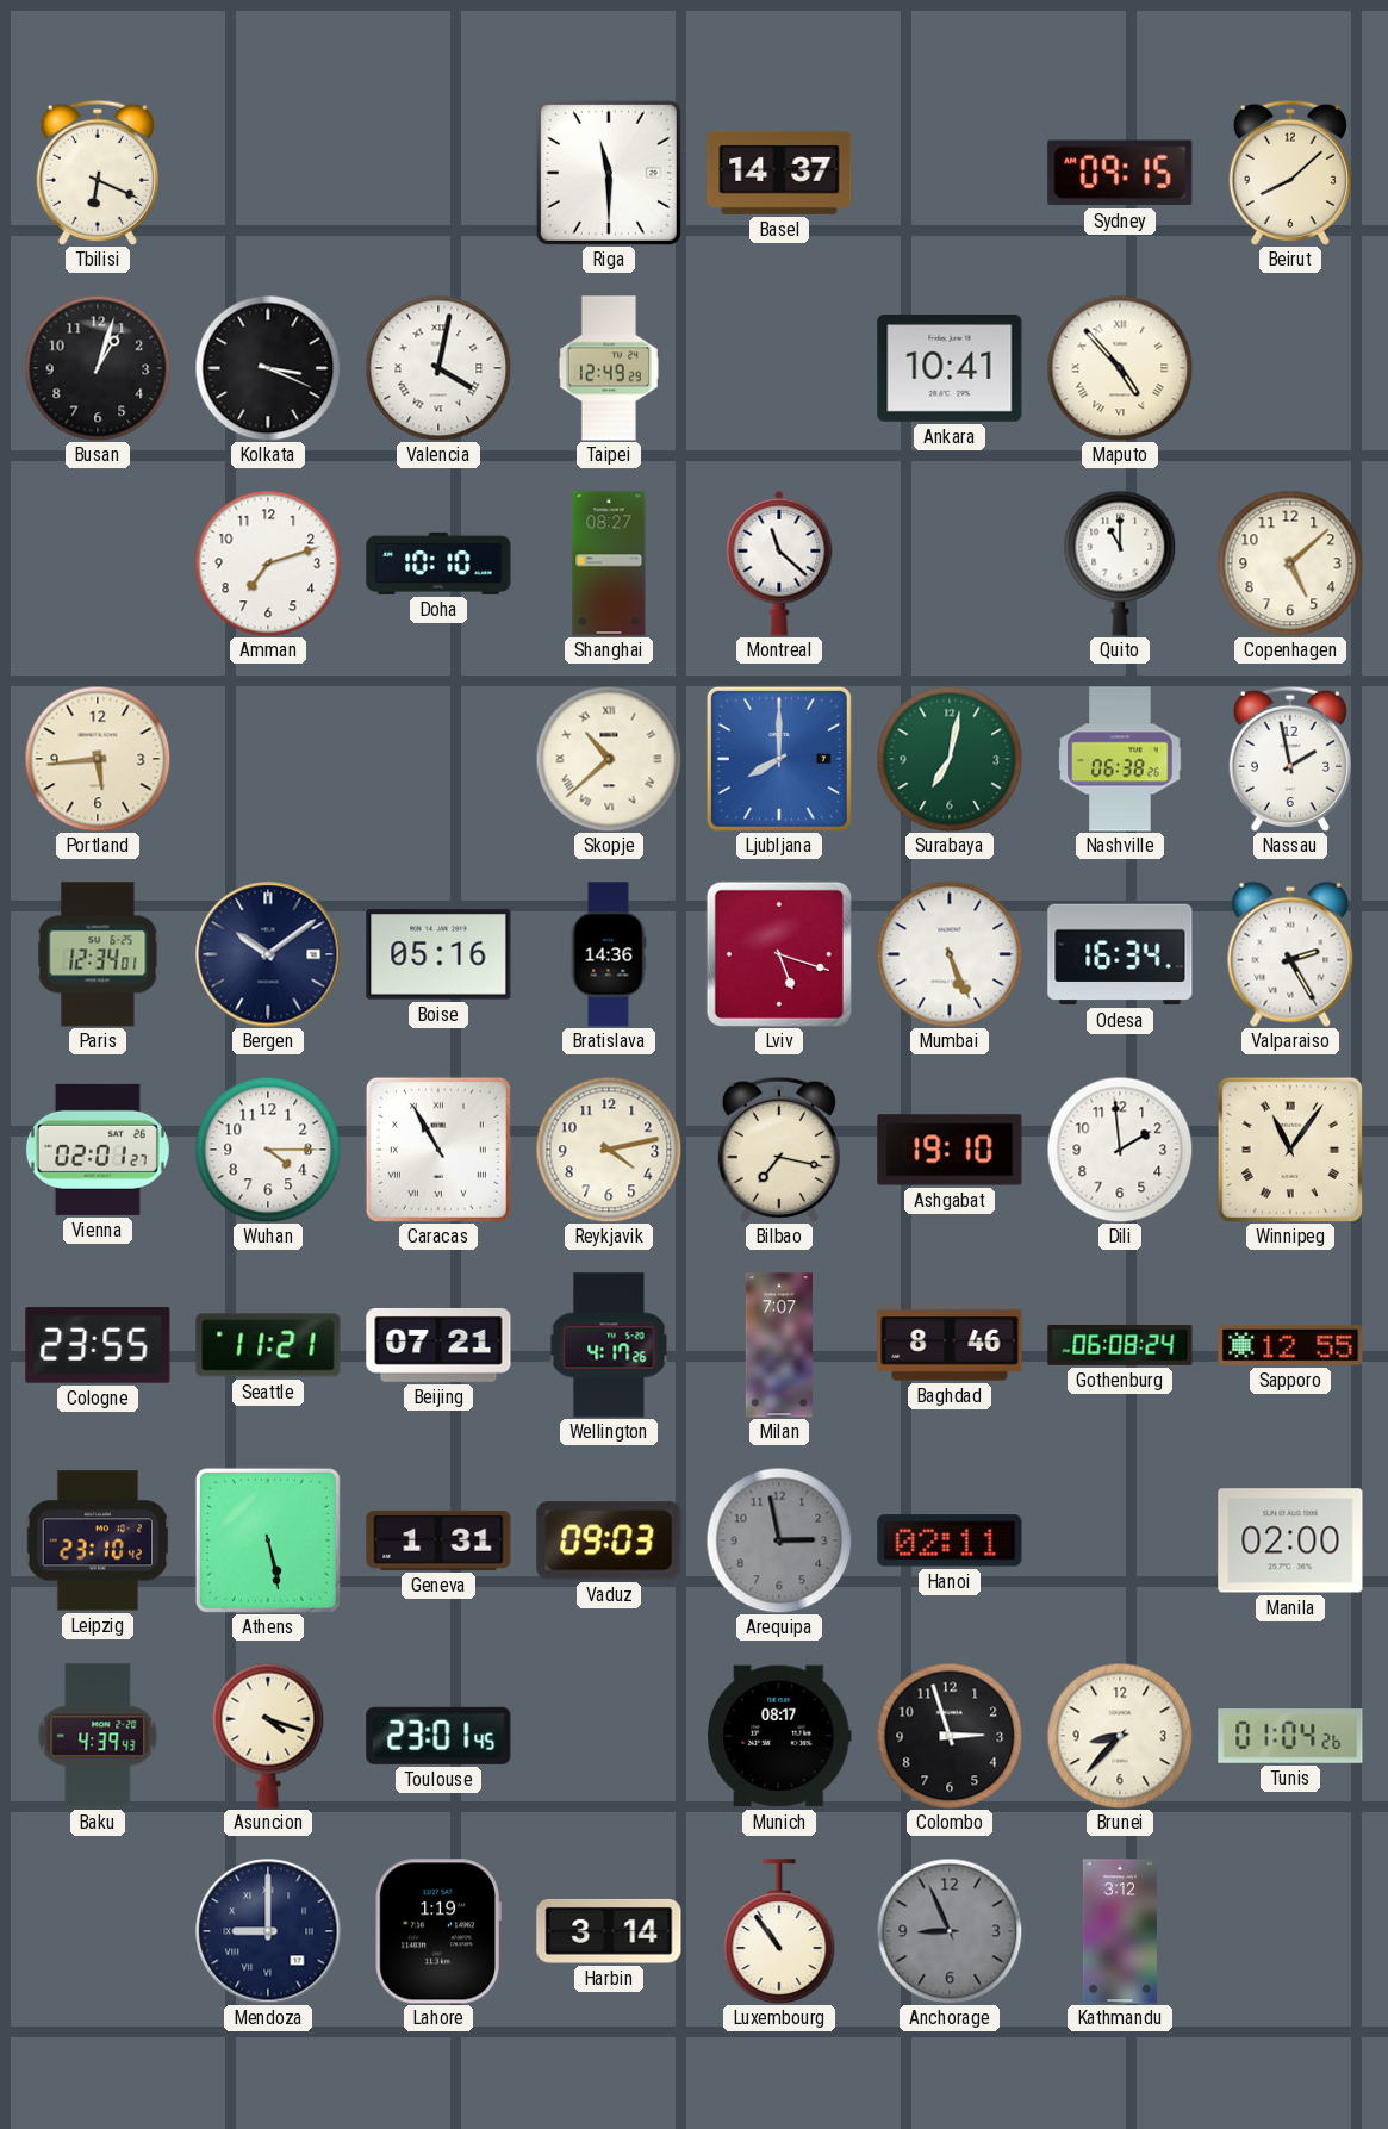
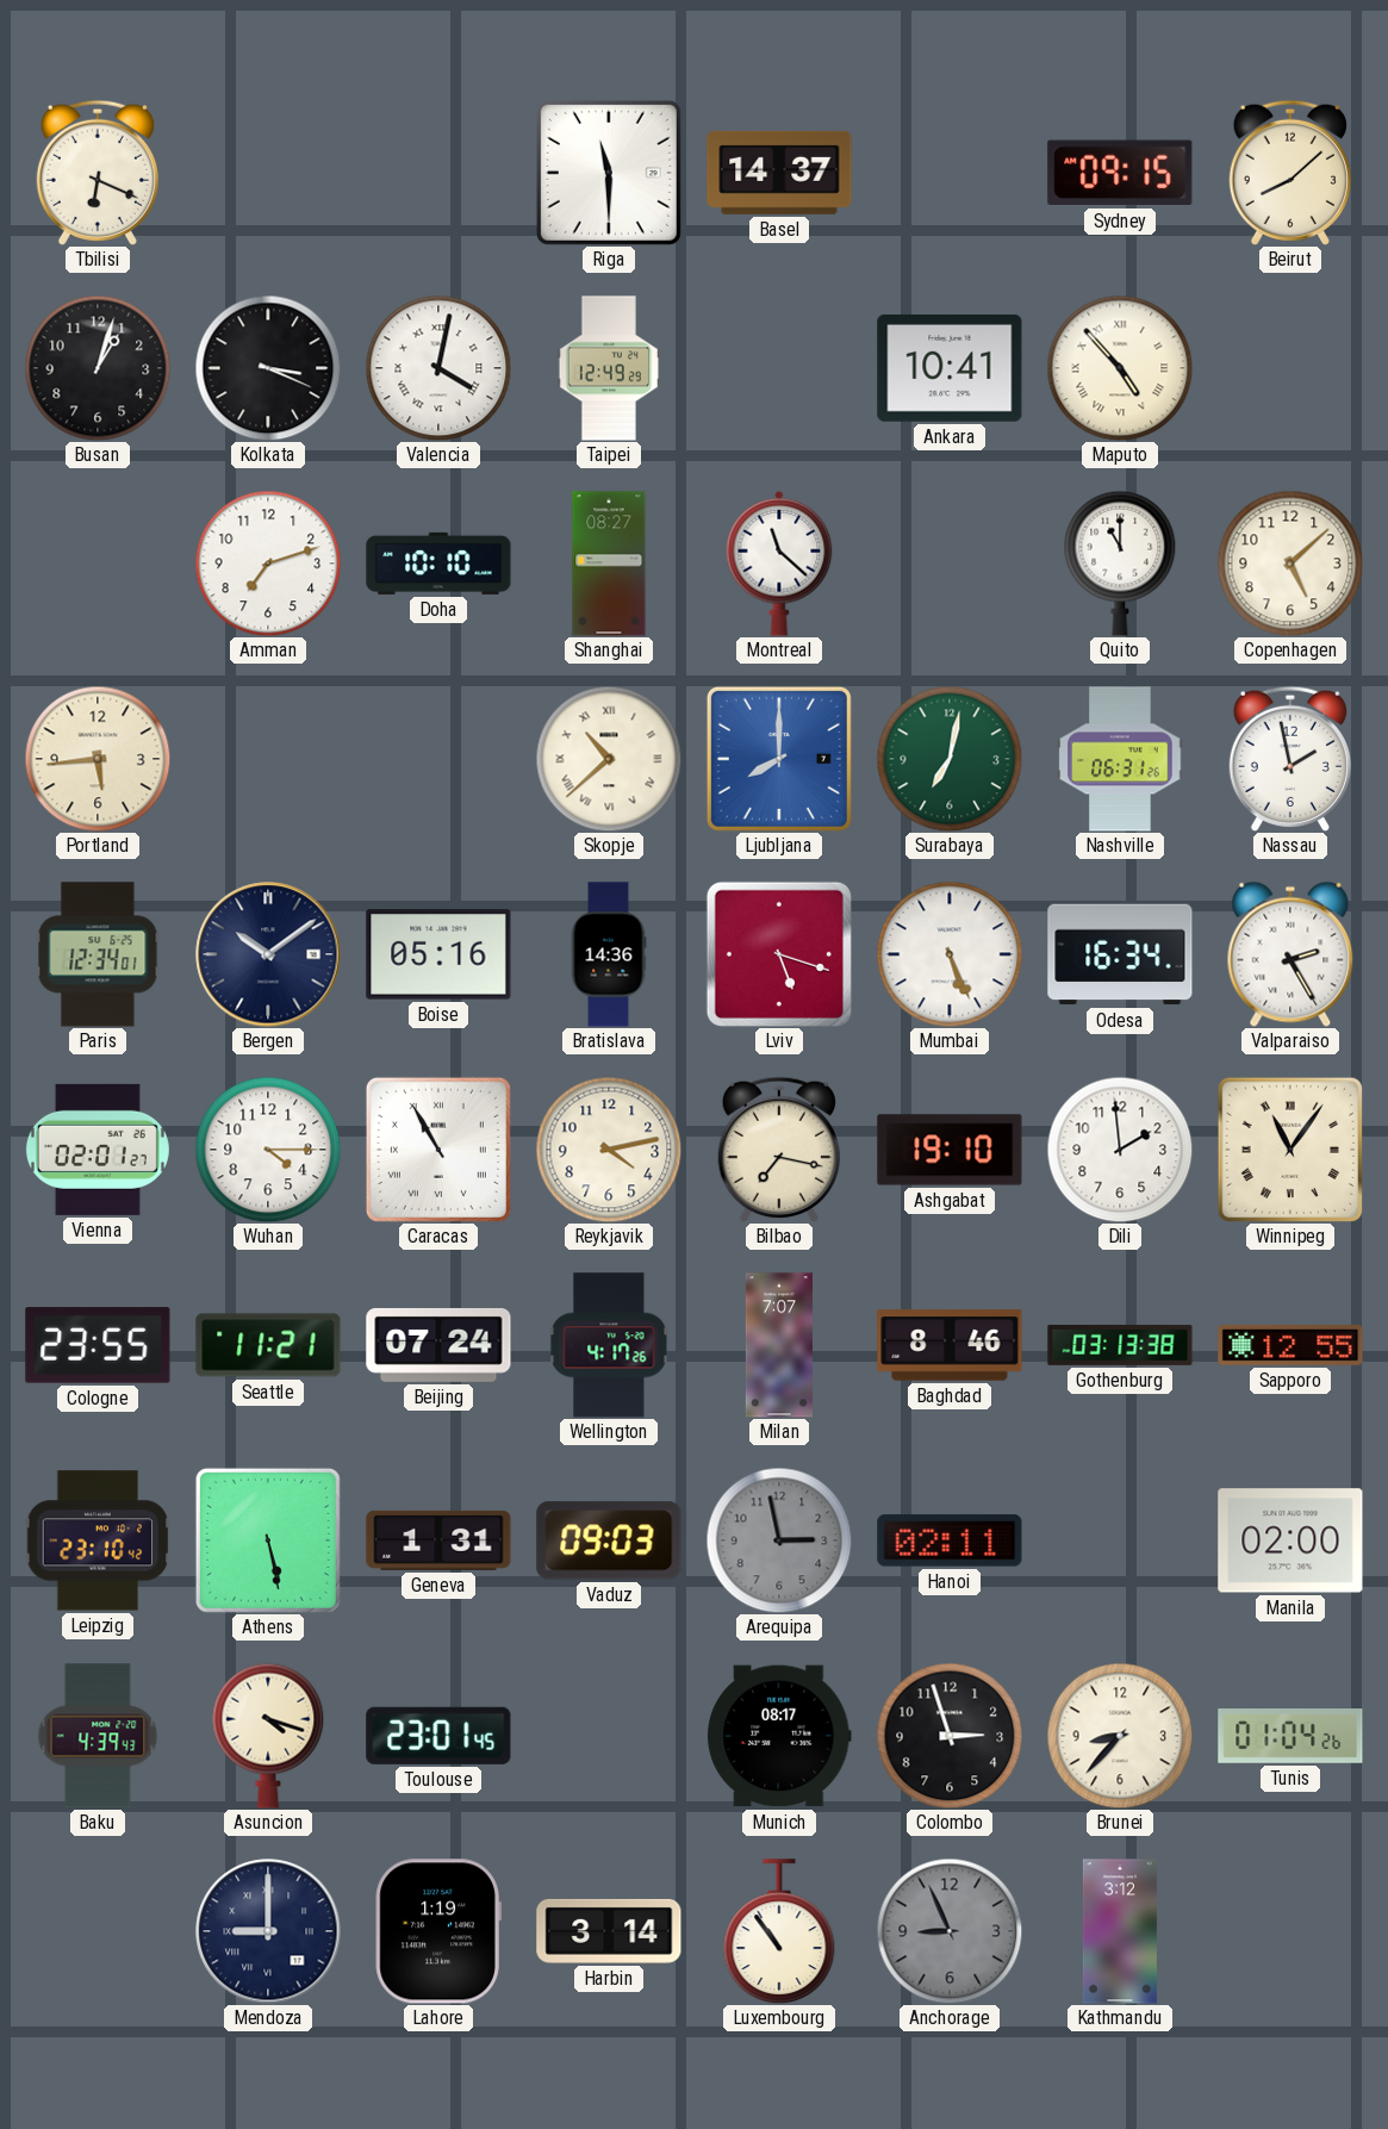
Nashville: 06:38 -> 06:31
Beijing: 07:21 -> 07:24
Gothenburg: 06:08 -> 03:13
